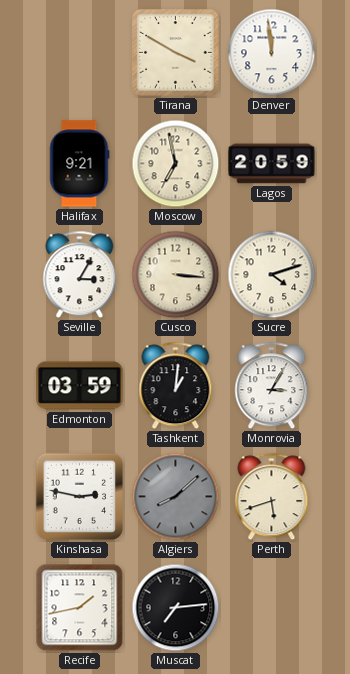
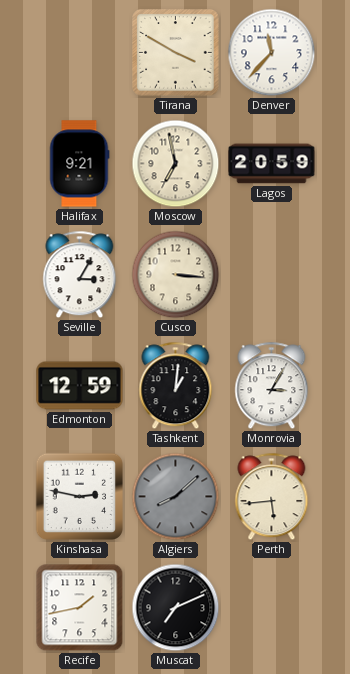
Denver: 11:59 -> 11:37
Sucre: 4:12 -> none
Edmonton: 03:59 -> 12:59
Perth: 5:42 -> 5:44
Muscat: 7:14 -> 7:11
